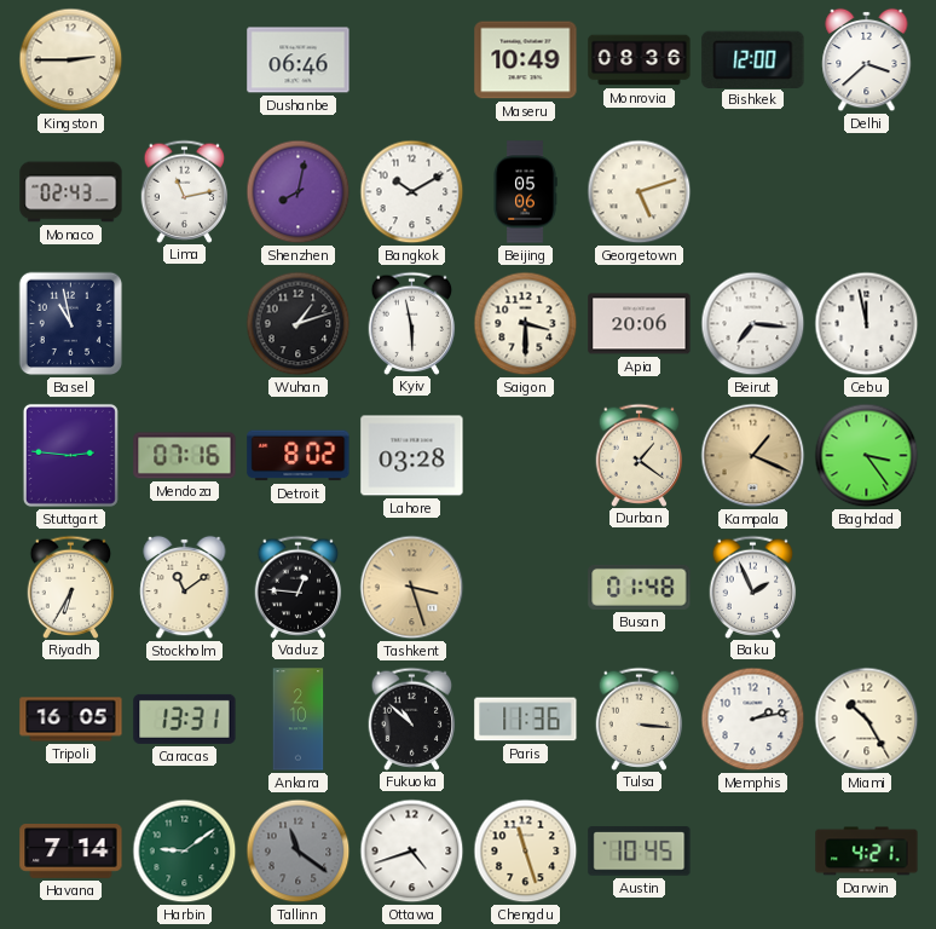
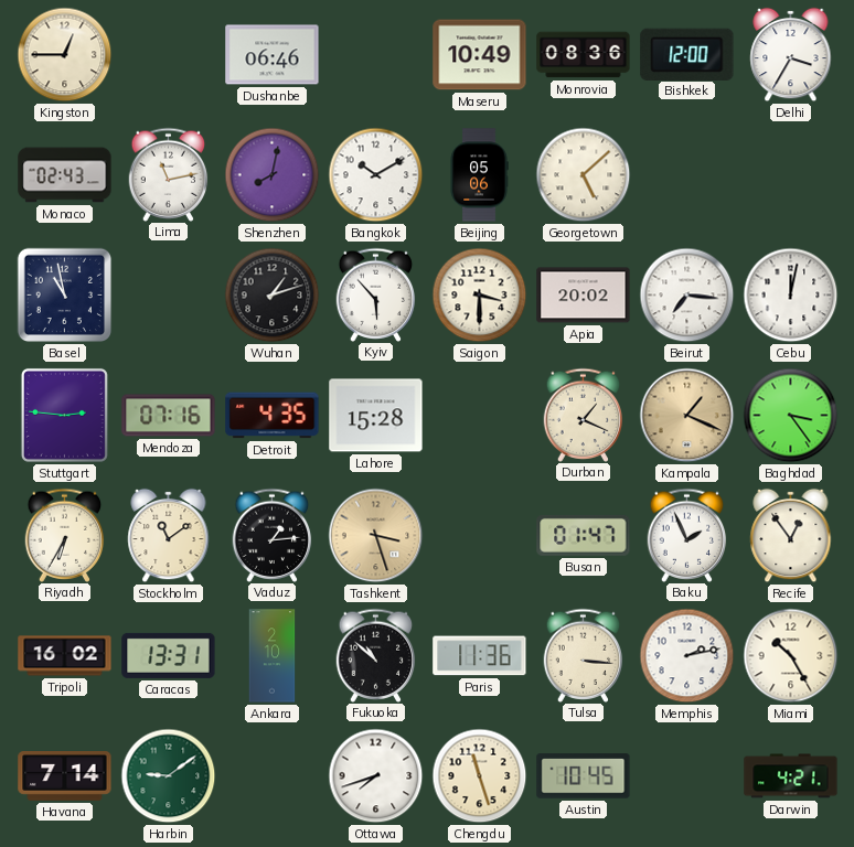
Kingston: 2:45 -> 12:45
Delhi: 3:38 -> 3:35
Georgetown: 5:12 -> 5:08
Kyiv: 5:58 -> 5:53
Apia: 20:06 -> 20:02
Cebu: 11:58 -> 12:02
Detroit: 8:02 -> 4:35
Lahore: 03:28 -> 15:28
Durban: 1:21 -> 1:19
Vaduz: 12:46 -> 1:14
Busan: 01:48 -> 01:47
Recife: none -> 12:54
Tripoli: 16:05 -> 16:02
Tallinn: 11:21 -> none
Ottawa: 4:42 -> 7:42
